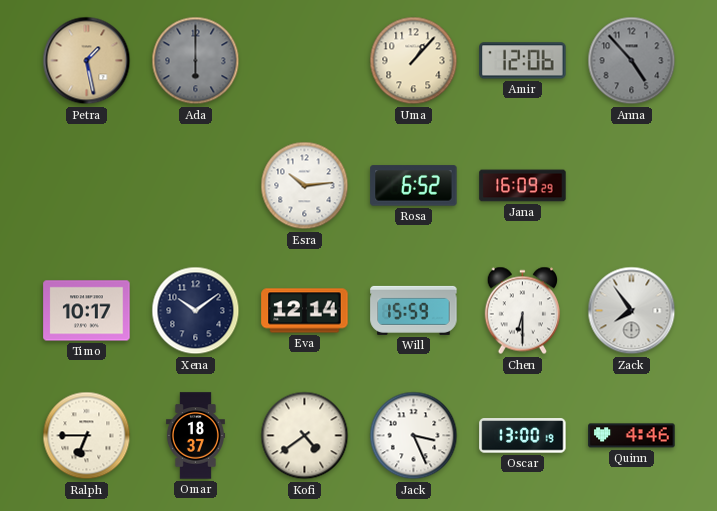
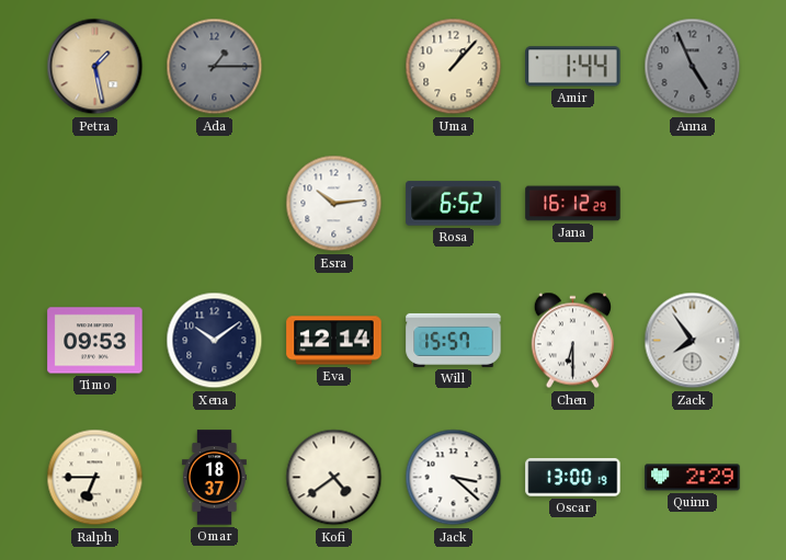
Ada: 6:00 -> 1:15
Amir: 12:06 -> 1:44
Anna: 4:53 -> 4:56
Jana: 16:09 -> 16:12
Timo: 10:17 -> 09:53
Will: 15:59 -> 15:57
Jack: 3:26 -> 3:22
Quinn: 4:46 -> 2:29
